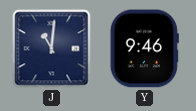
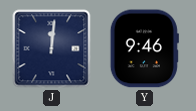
J: 11:01 -> 12:01
